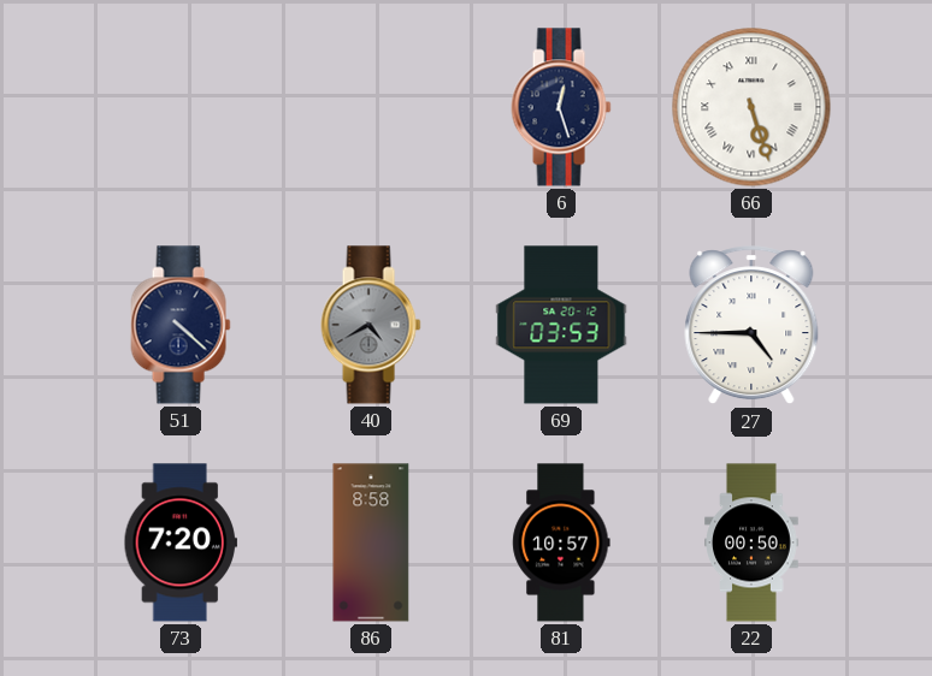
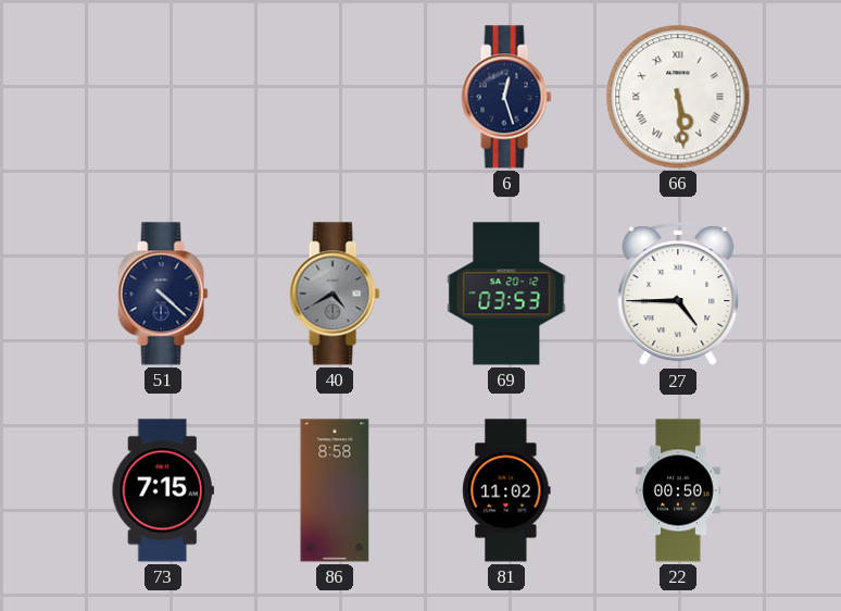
66: 5:27 -> 5:29
73: 7:20 -> 7:15
81: 10:57 -> 11:02
